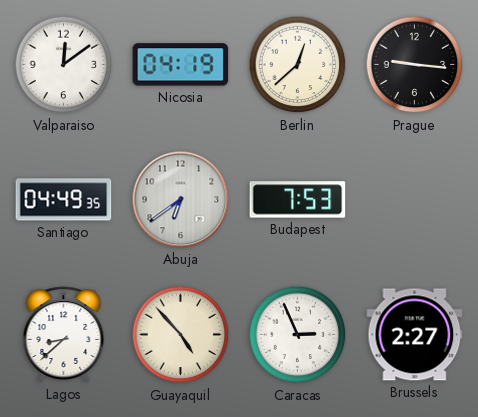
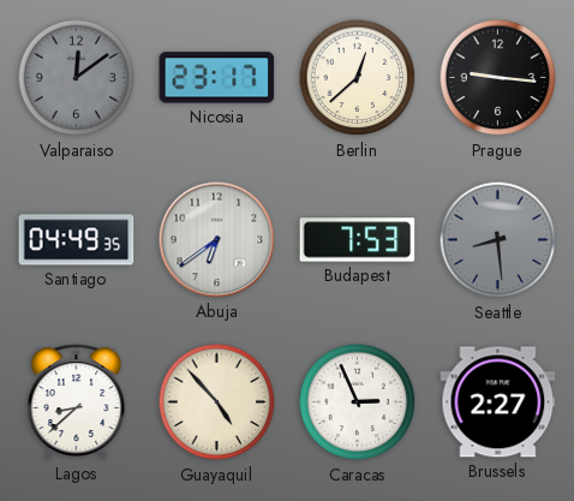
Valparaiso dial: white -> grey
Nicosia: 04:19 -> 23:17
Seattle: none -> 8:29
